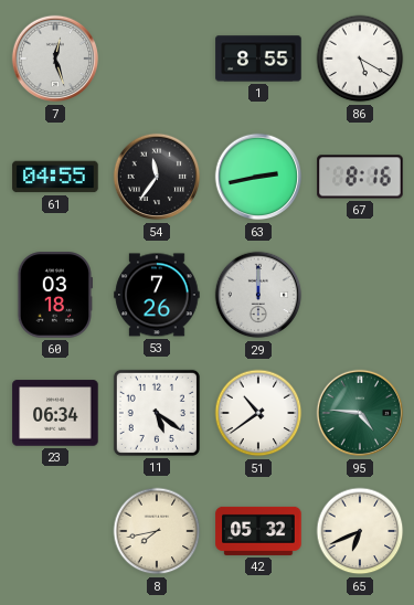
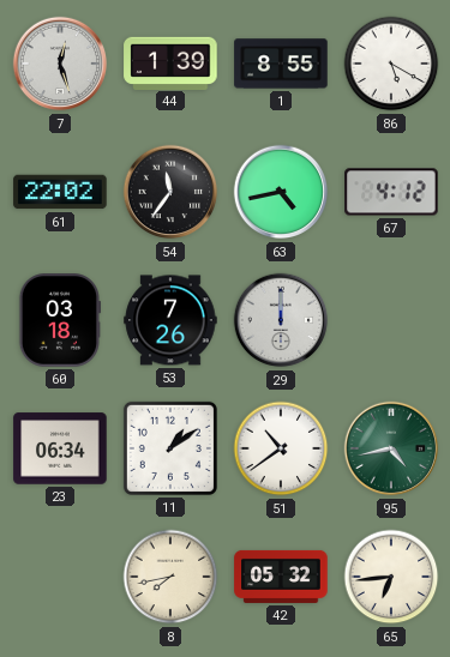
44: none -> 1:39
61: 04:55 -> 22:02
63: 2:43 -> 4:43
67: 8:16 -> 4:12
11: 5:21 -> 1:09
95: 4:46 -> 4:43
65: 6:41 -> 6:44
